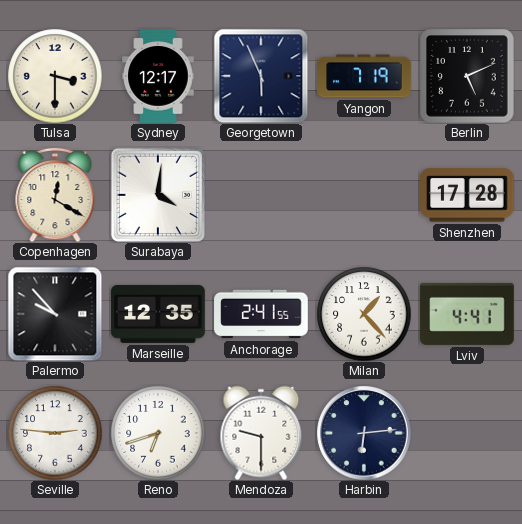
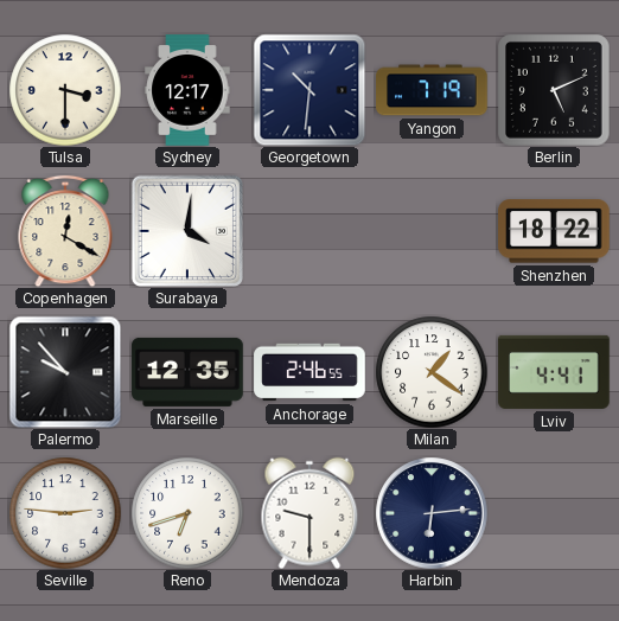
Georgetown: 5:56 -> 10:31
Shenzhen: 17:28 -> 18:22
Anchorage: 2:41 -> 2:46
Milan: 1:23 -> 1:21
